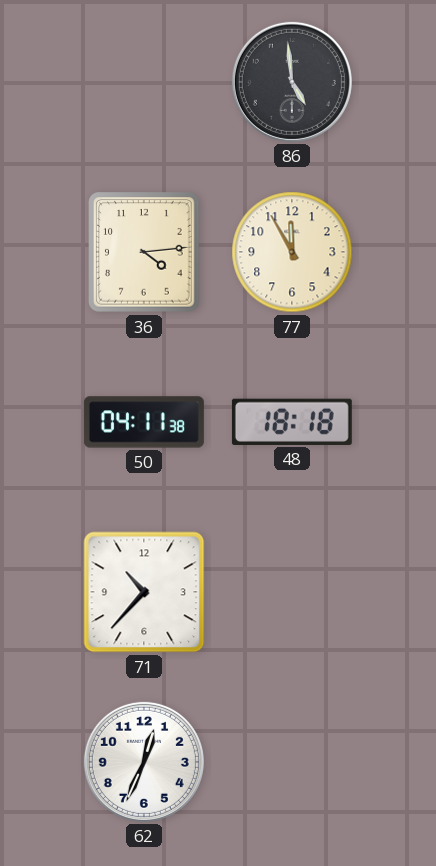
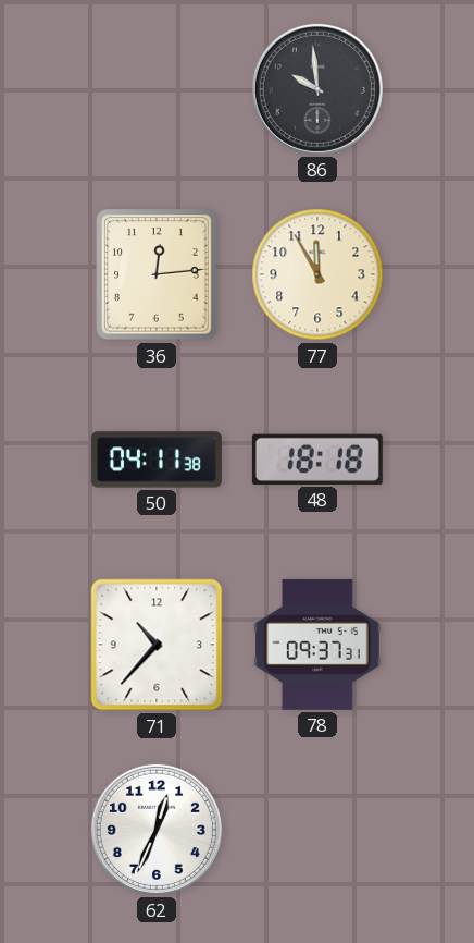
86: 4:59 -> 9:59
36: 4:14 -> 12:14
78: none -> 09:37
